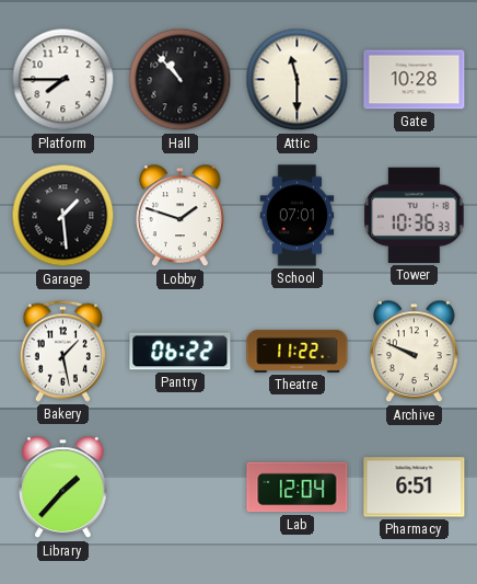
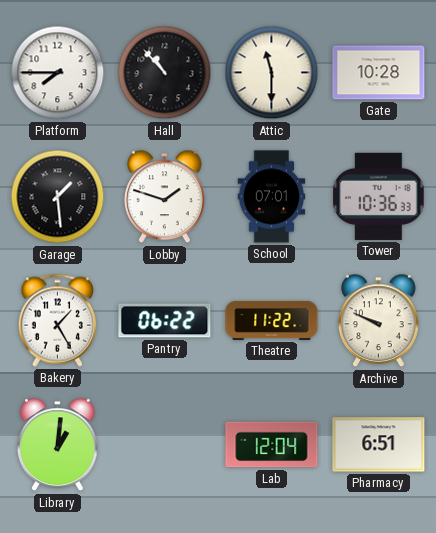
Bakery: 1:28 -> 1:25
Library: 1:37 -> 1:01
